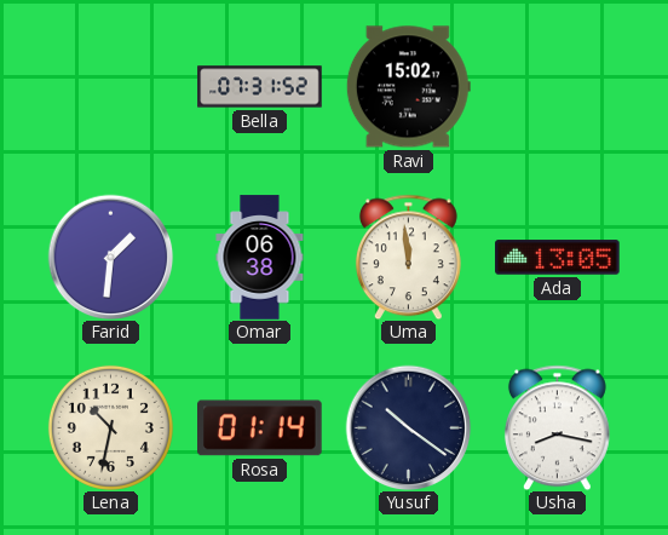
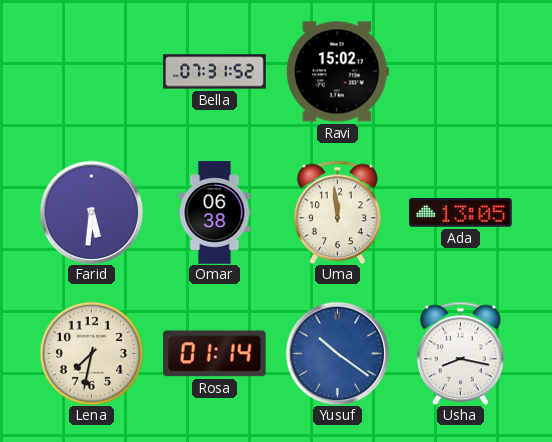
Farid: 1:31 -> 5:31
Lena: 10:32 -> 7:32
Yusuf dial: navy -> blue
